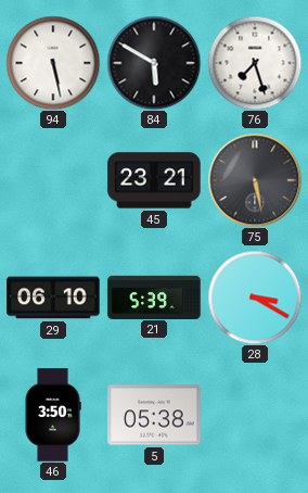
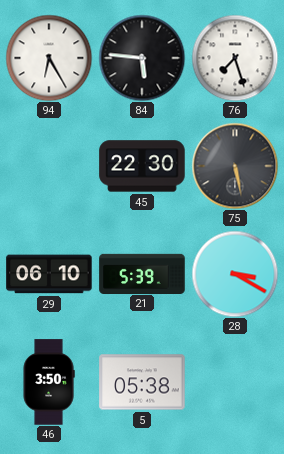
94: 5:28 -> 6:25
84: 5:50 -> 5:46
45: 23:21 -> 22:30
